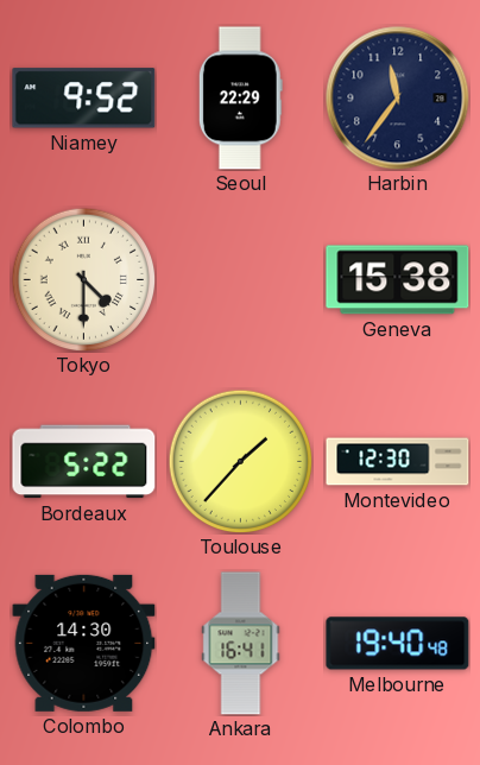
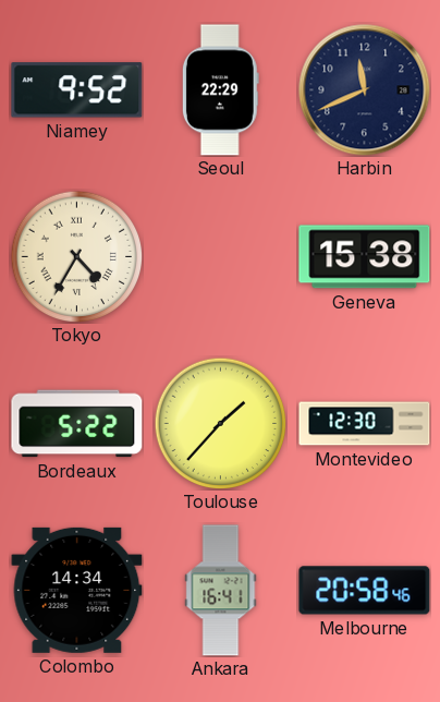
Harbin: 11:36 -> 11:41
Tokyo: 4:30 -> 4:35
Colombo: 14:30 -> 14:34
Melbourne: 19:40 -> 20:58
